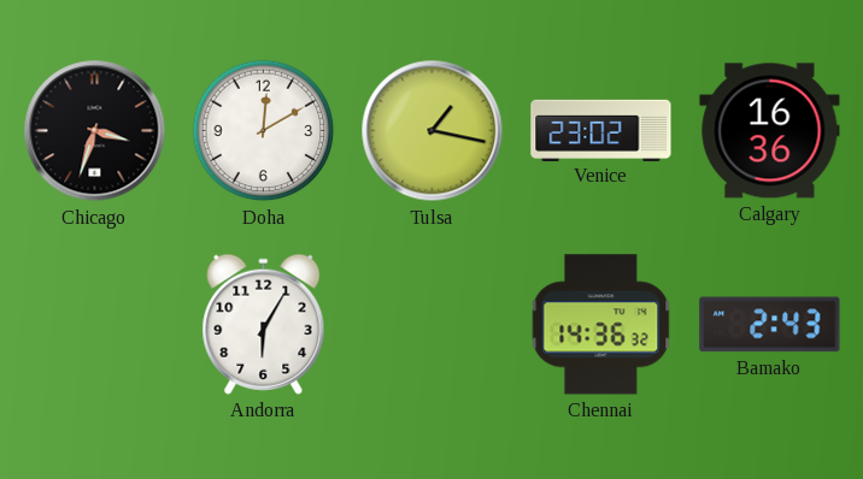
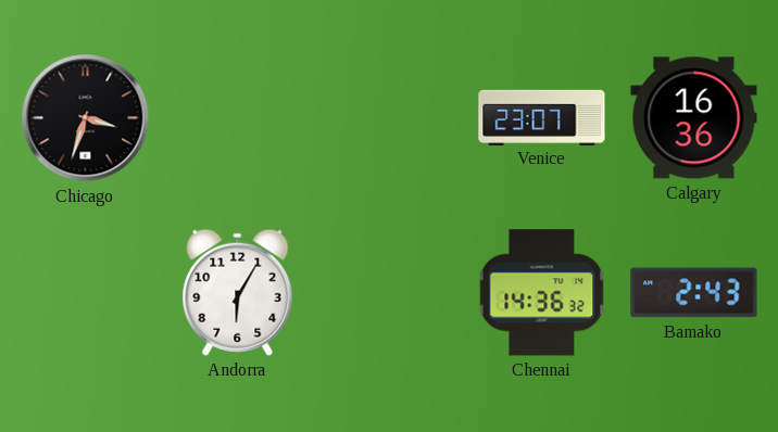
Doha: 12:10 -> none
Tulsa: 1:17 -> none
Venice: 23:02 -> 23:07
